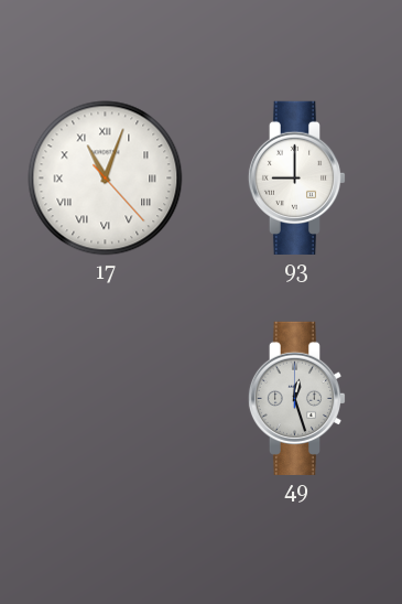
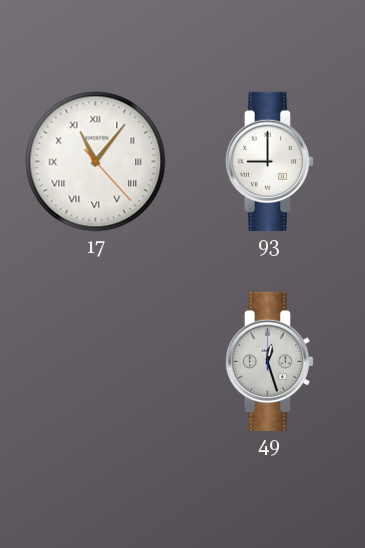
17: 11:03 -> 11:06
